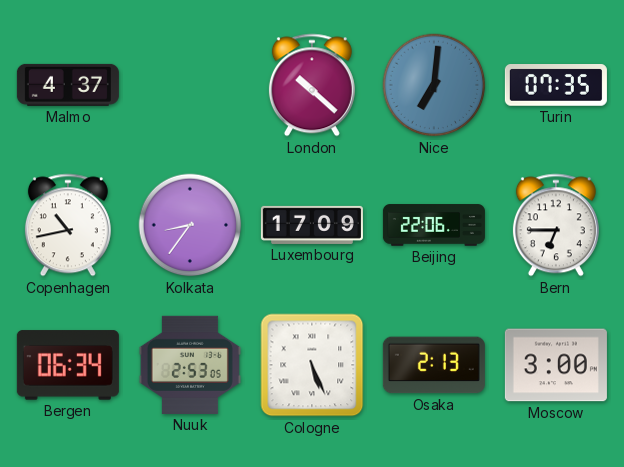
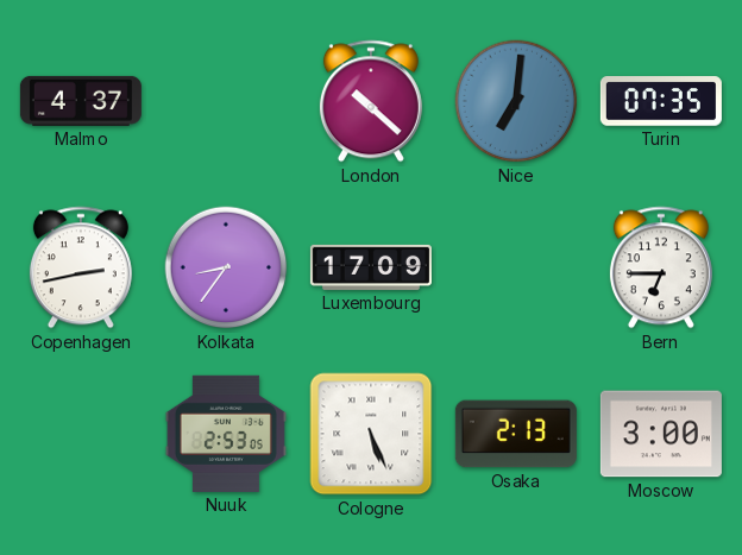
Copenhagen: 10:43 -> 2:43
Beijing: 22:06 -> none
Bergen: 06:34 -> none
